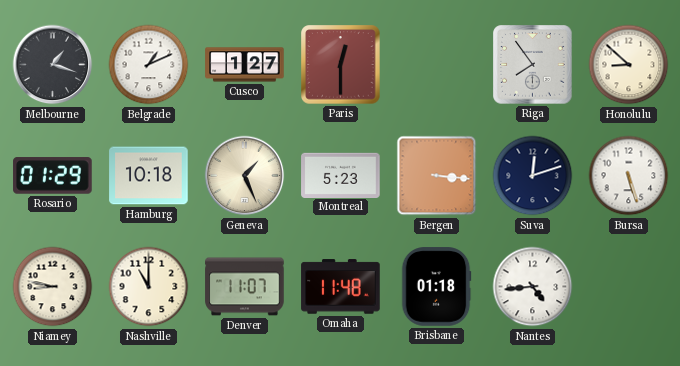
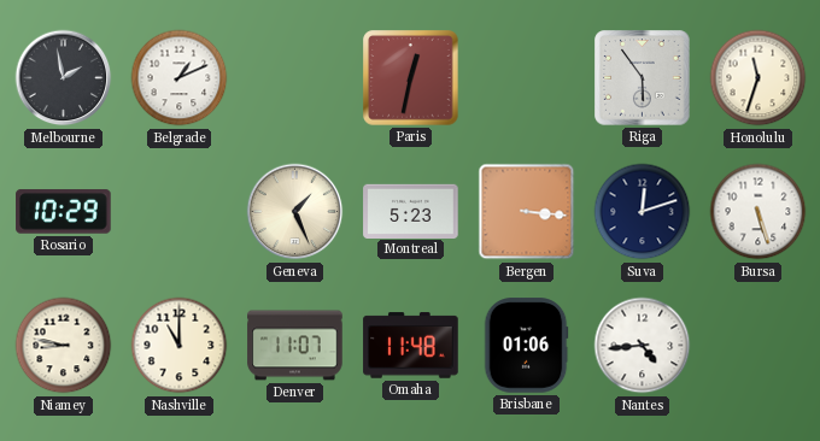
Melbourne: 1:18 -> 1:58
Cusco: 1:27 -> none
Paris: 12:30 -> 12:32
Riga: 7:54 -> 5:54
Honolulu: 8:52 -> 11:33
Rosario: 01:29 -> 10:29
Hamburg: 10:18 -> none
Brisbane: 01:18 -> 01:06
